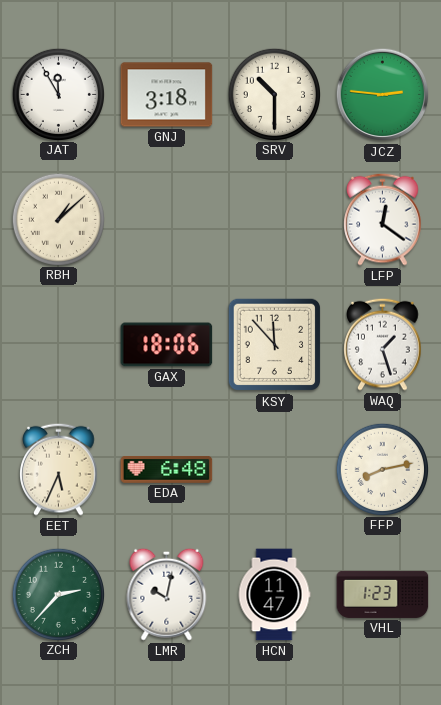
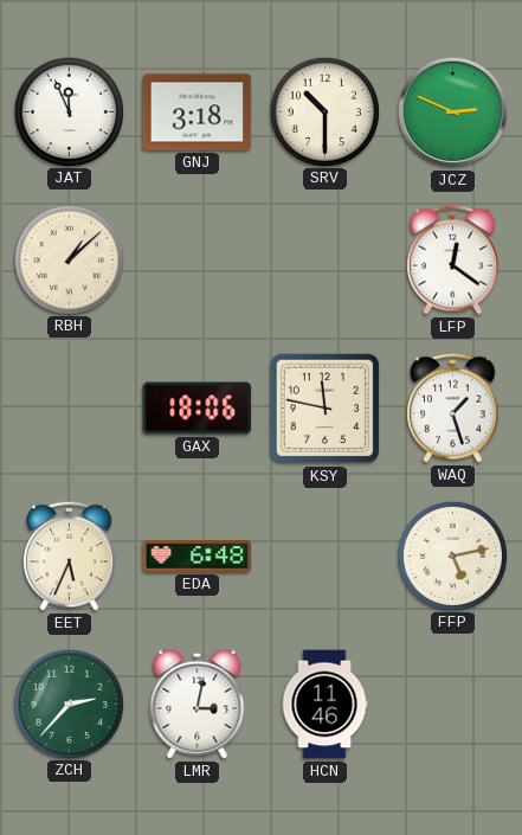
JAT: 11:55 -> 11:56
JCZ: 2:46 -> 2:49
KSY: 11:53 -> 11:47
FFP: 8:13 -> 5:13
LMR: 10:02 -> 3:02
HCN: 11:47 -> 11:46
VHL: 1:23 -> none
